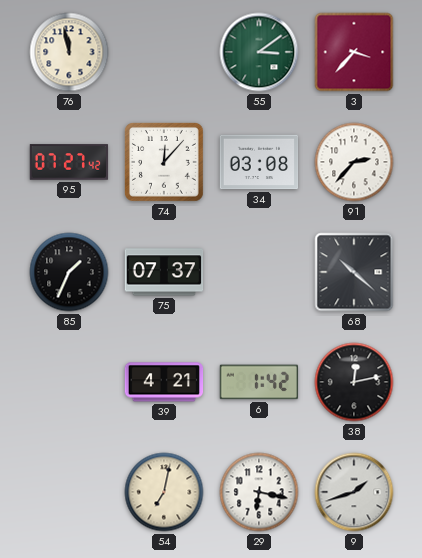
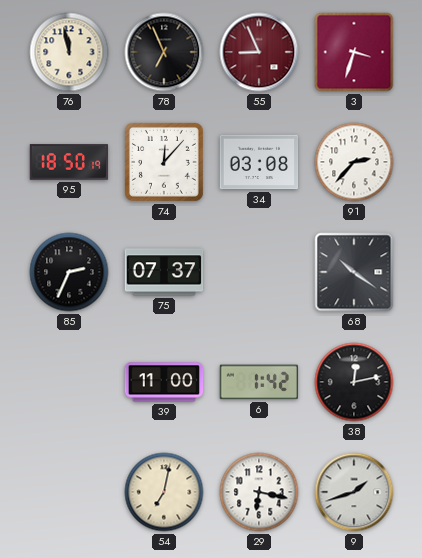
78: none -> 6:56
55: 3:09 -> 8:56
55 dial: green -> burgundy
3: 3:37 -> 3:33
95: 07:27 -> 18:50
85: 1:34 -> 2:34
68: 10:22 -> 10:21
39: 4:21 -> 11:00
